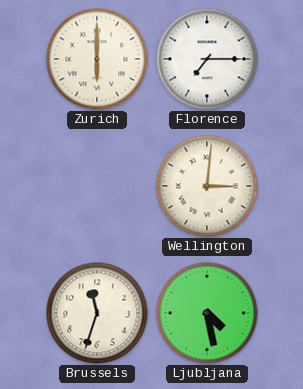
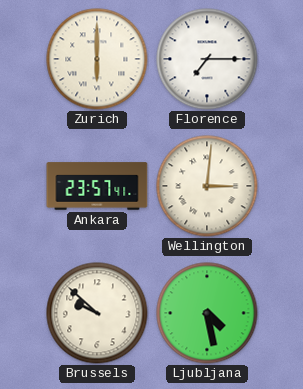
Ankara: none -> 23:57
Brussels: 11:33 -> 9:52
